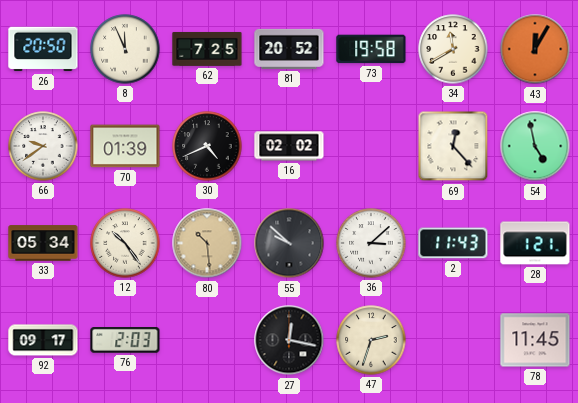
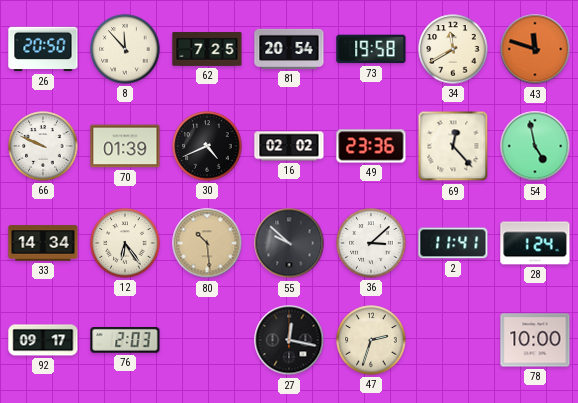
8: 11:56 -> 11:53
81: 20:52 -> 20:54
43: 12:05 -> 11:48
66: 9:39 -> 9:49
49: none -> 23:36
33: 05:34 -> 14:34
12: 10:24 -> 6:24
2: 11:43 -> 11:41
28: 1:21 -> 1:24
78: 11:45 -> 10:00
